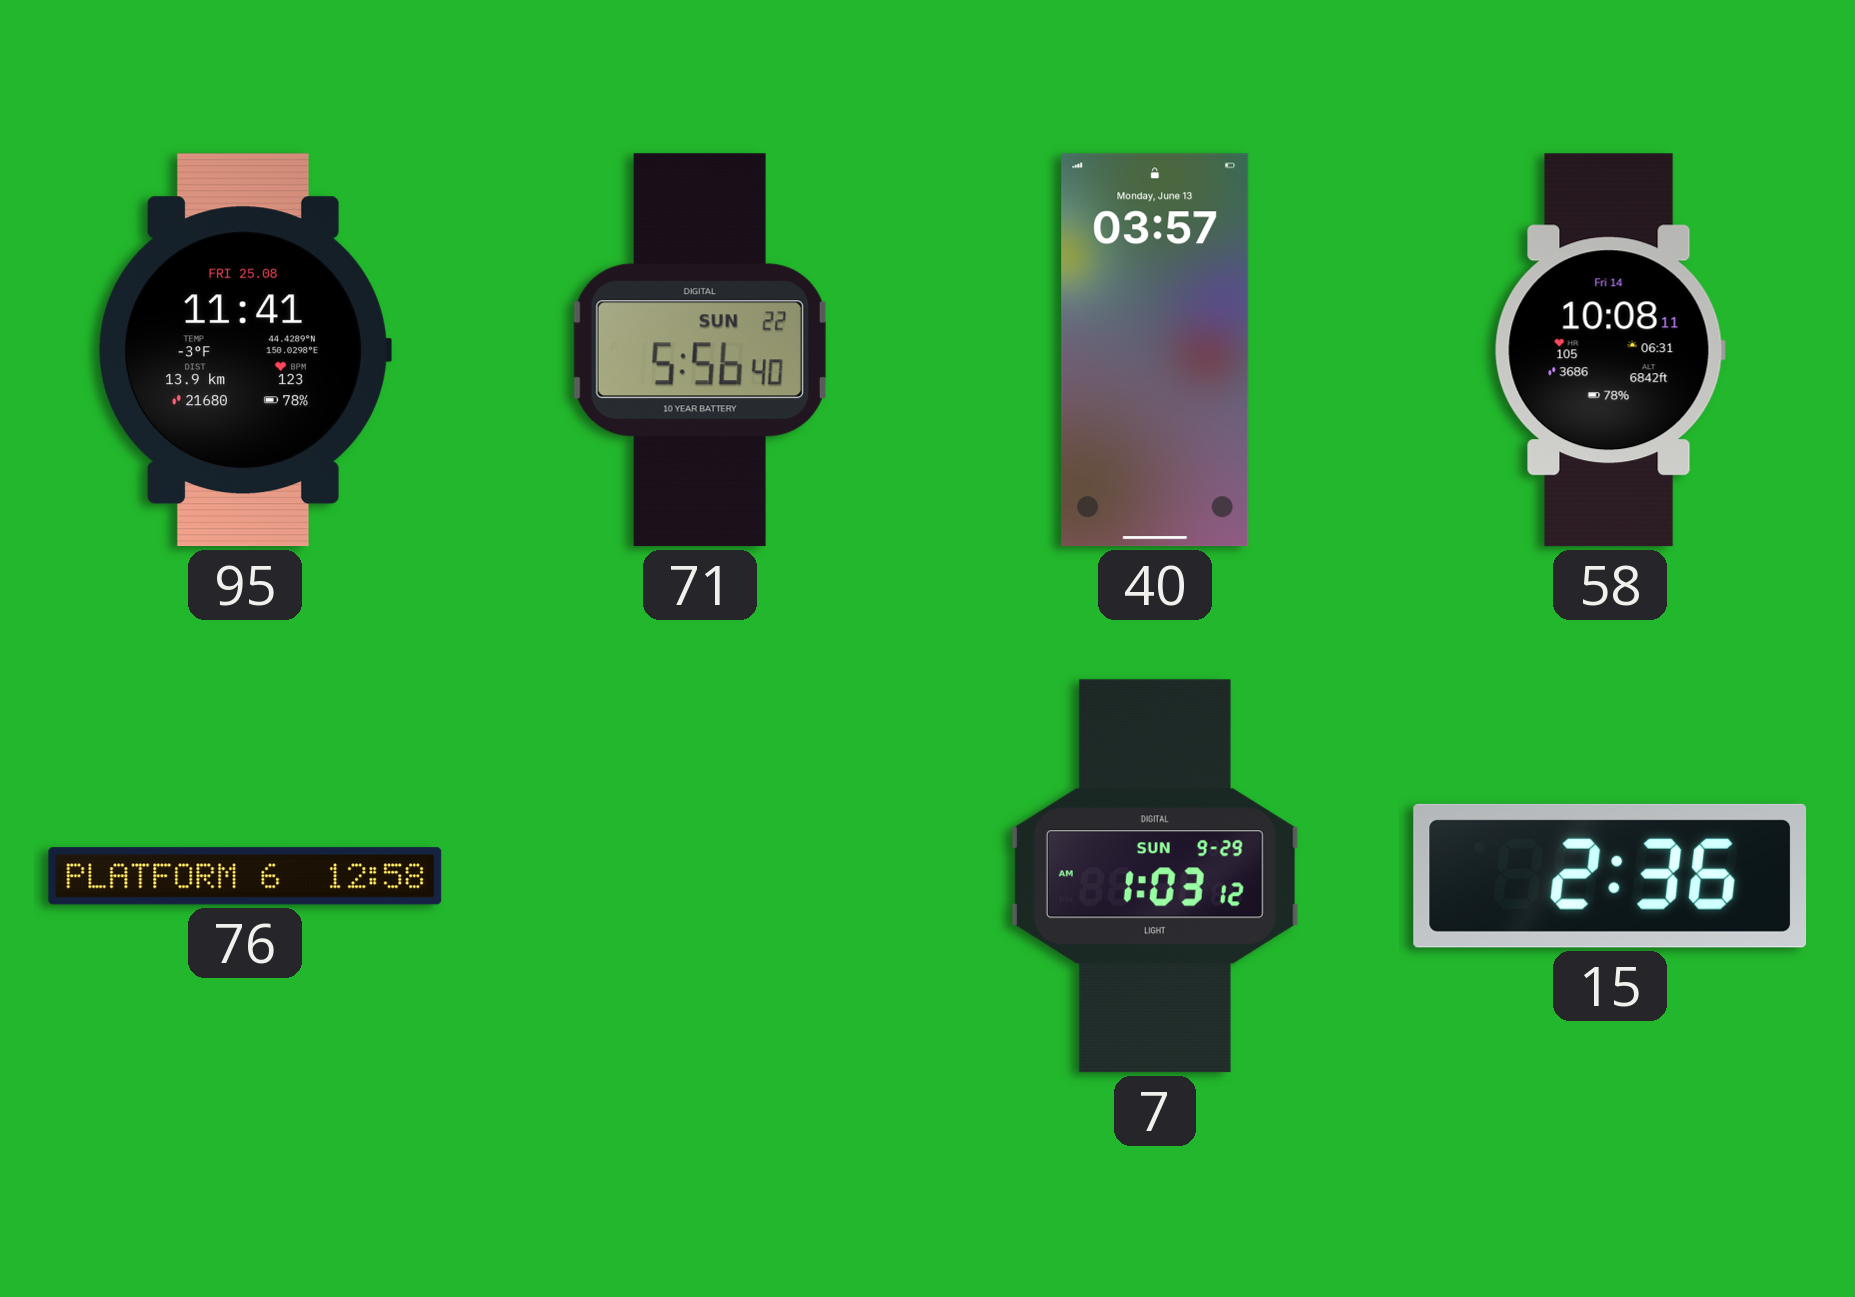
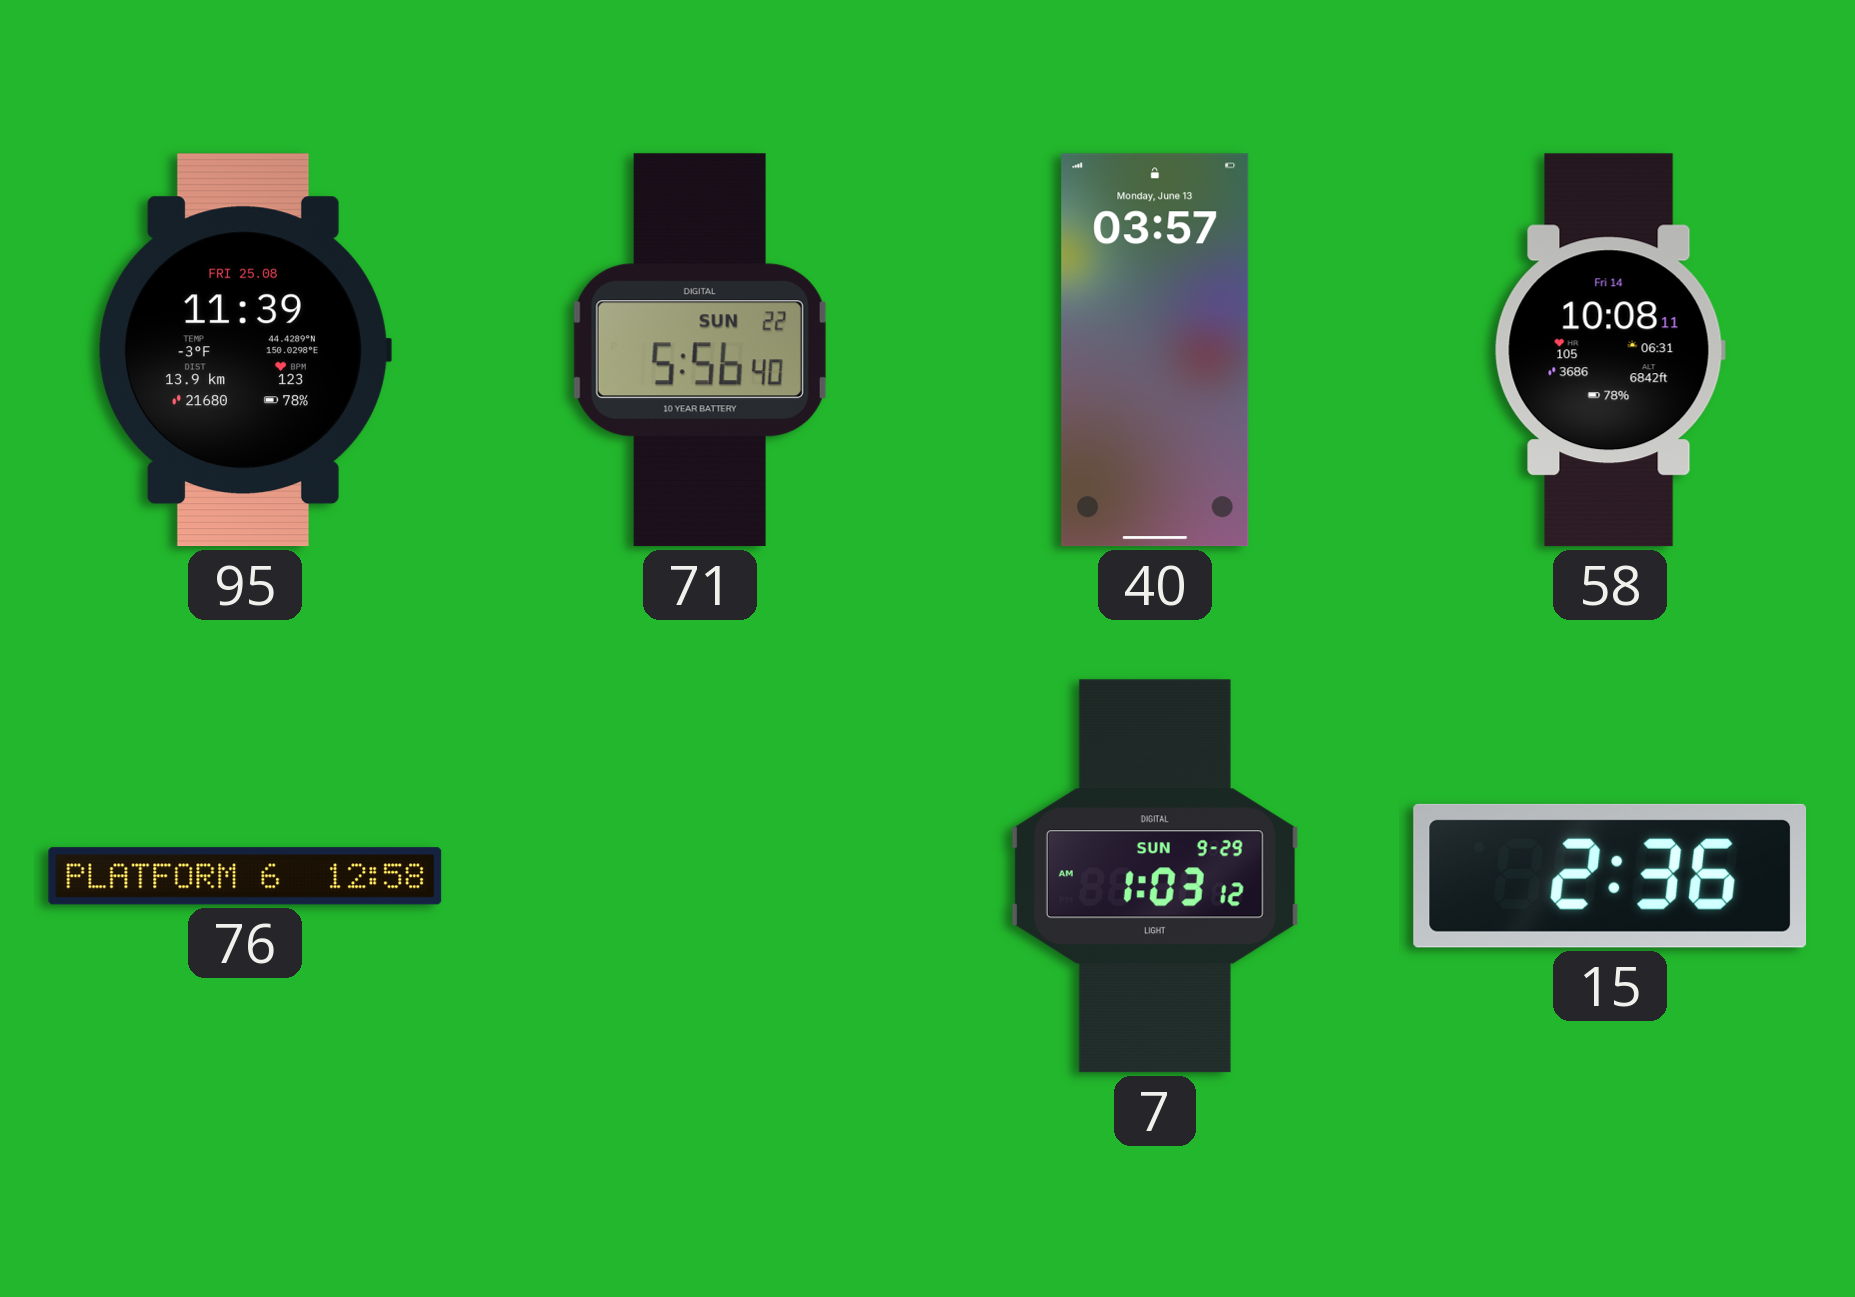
95: 11:41 -> 11:39
